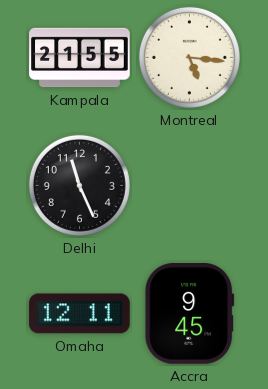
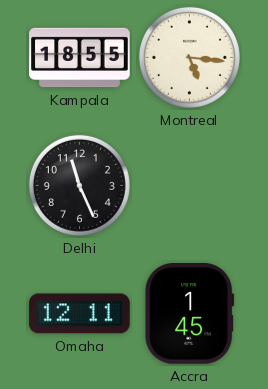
Kampala: 21:55 -> 18:55
Accra: 9:45 -> 1:45
